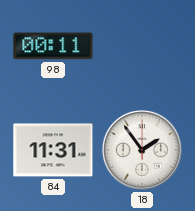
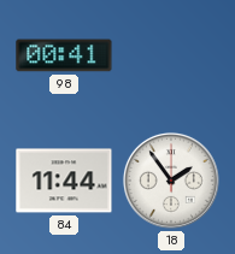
98: 00:11 -> 00:41
84: 11:31 -> 11:44
